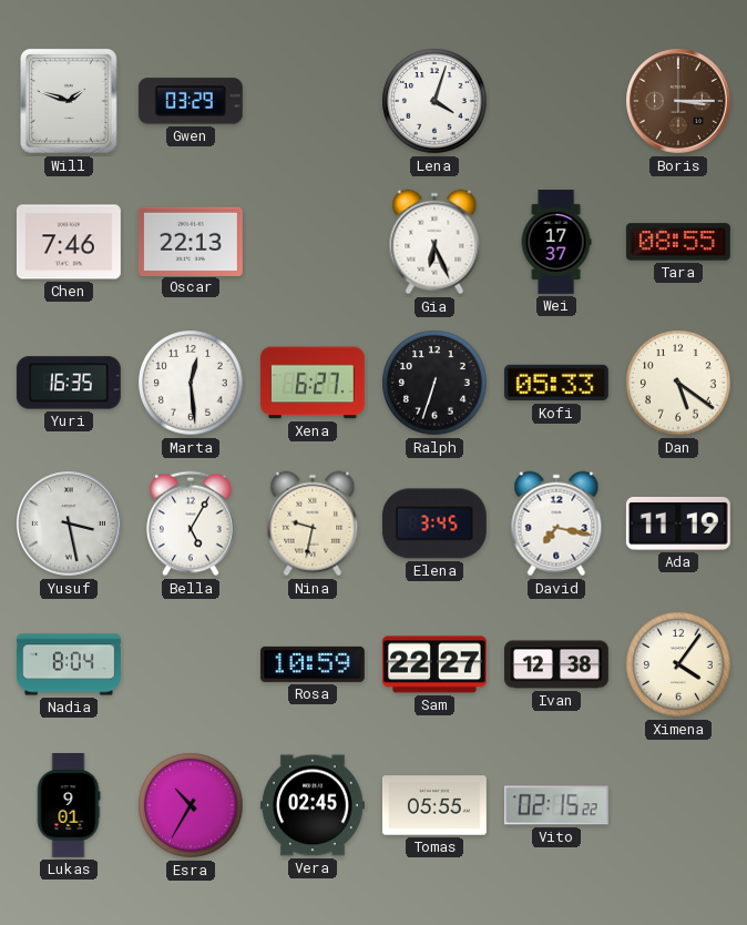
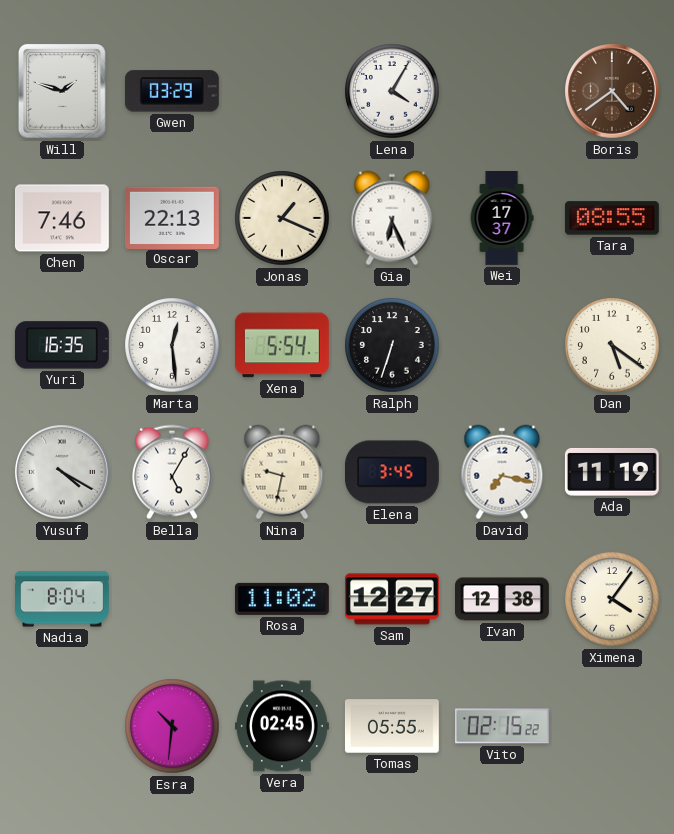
Lena: 4:03 -> 4:05
Boris: 3:15 -> 4:39
Jonas: none -> 1:19
Xena: 6:27 -> 5:54
Kofi: 05:33 -> none
Yusuf: 3:28 -> 4:20
Rosa: 10:59 -> 11:02
Sam: 22:27 -> 12:27
Lukas: 9:01 -> none
Esra: 10:35 -> 10:31
